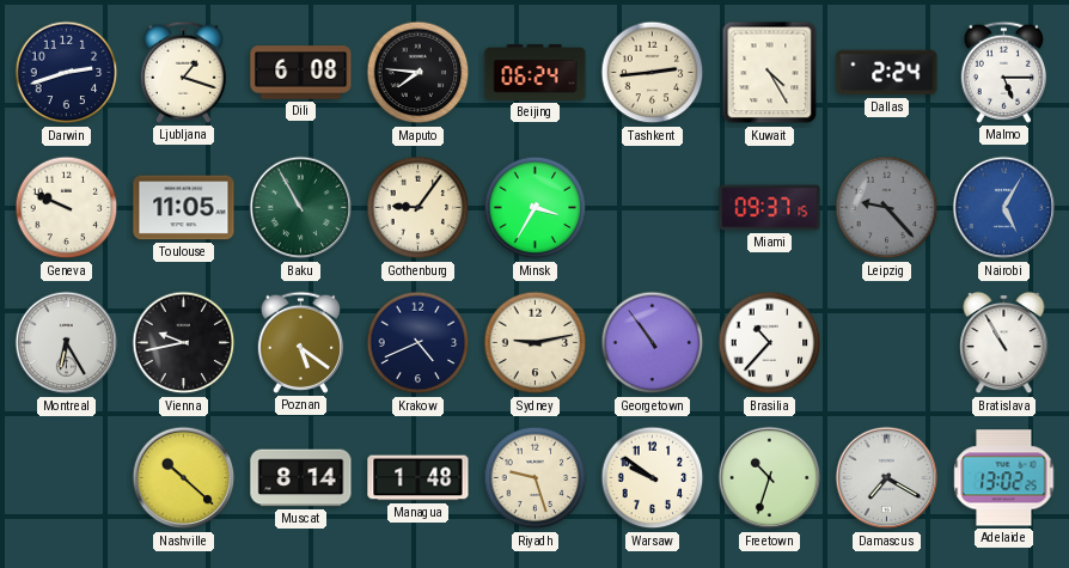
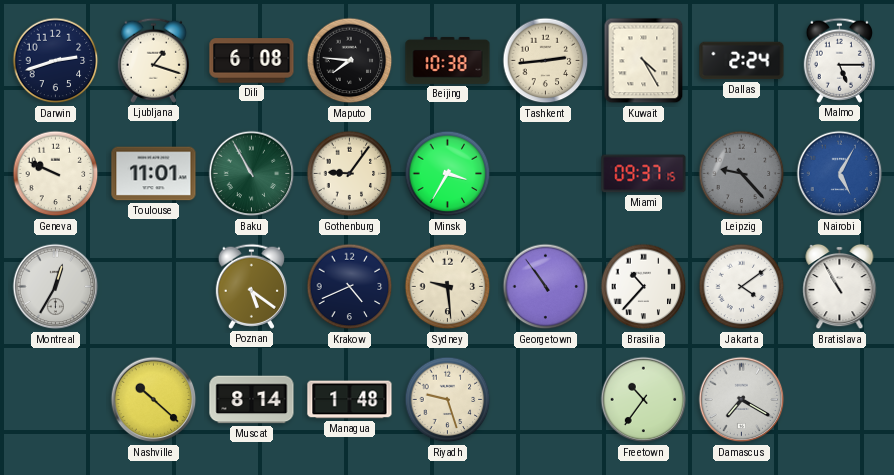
Beijing: 06:24 -> 10:38
Toulouse: 11:05 -> 11:01
Montreal: 6:25 -> 12:35
Vienna: 9:43 -> none
Sydney: 9:13 -> 9:29
Jakarta: none -> 4:09
Warsaw: 9:51 -> none
Freetown: 10:33 -> 10:36
Adelaide: 13:02 -> none
